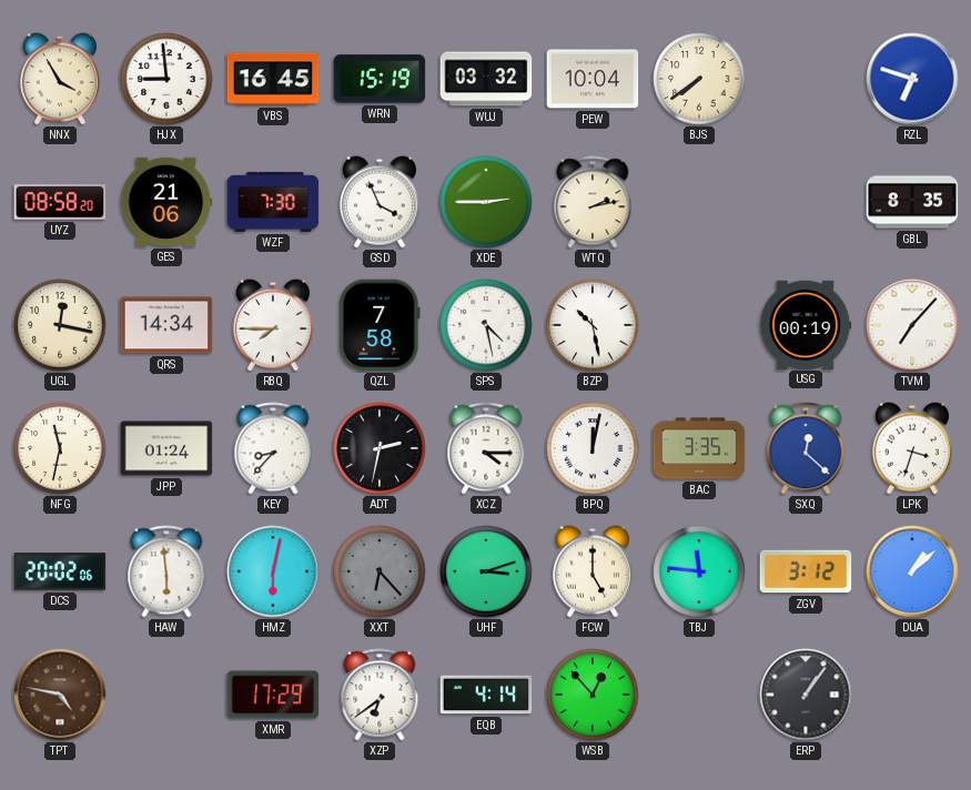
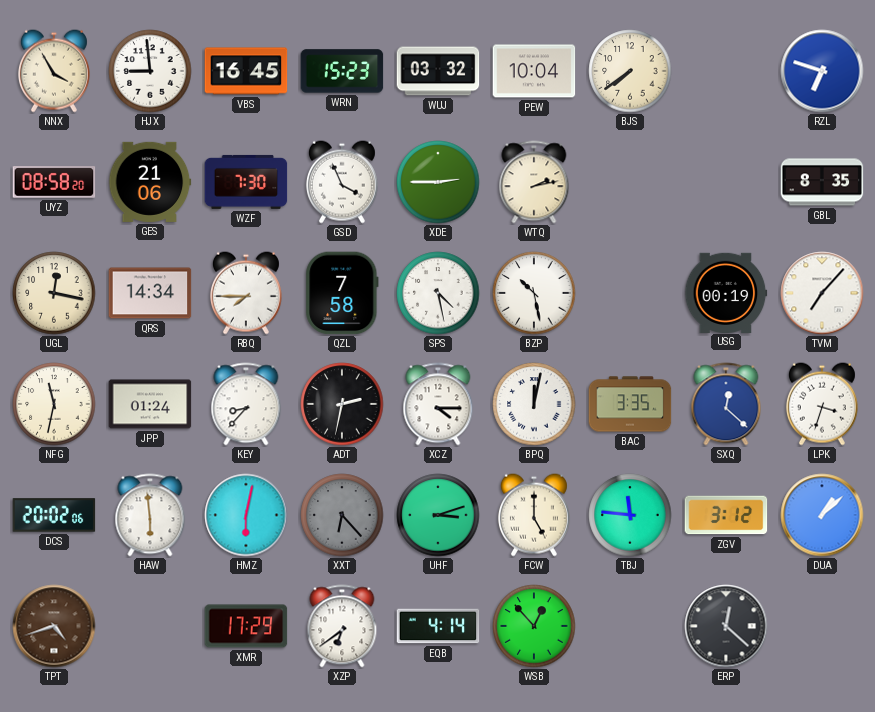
WRN: 15:19 -> 15:23
TPT: 4:47 -> 4:42
ERP: 1:06 -> 12:22
